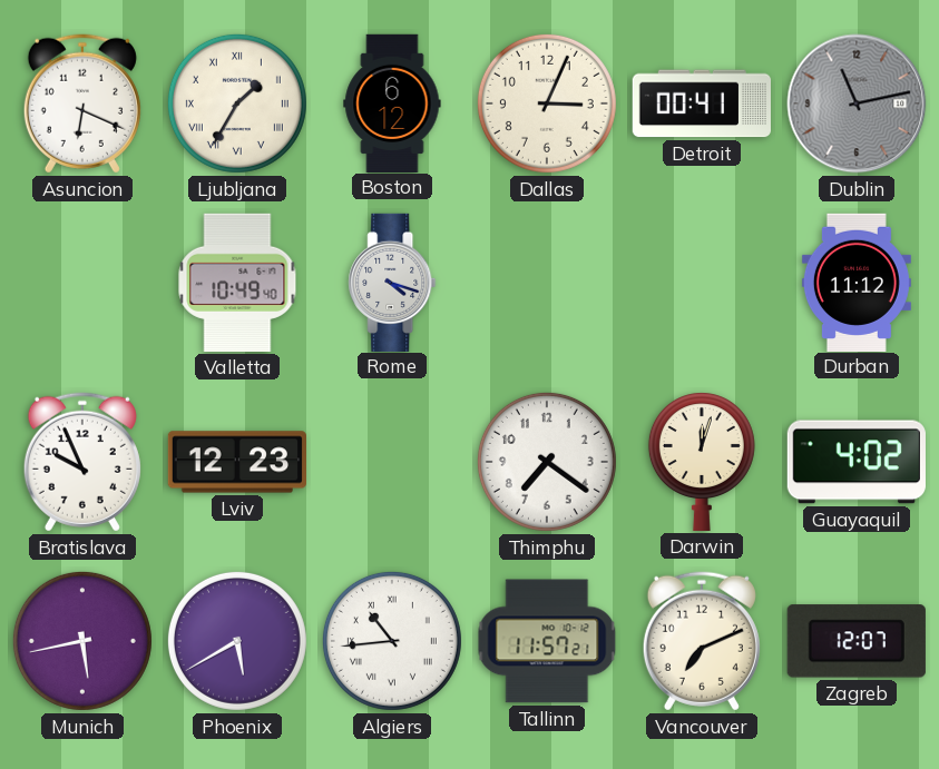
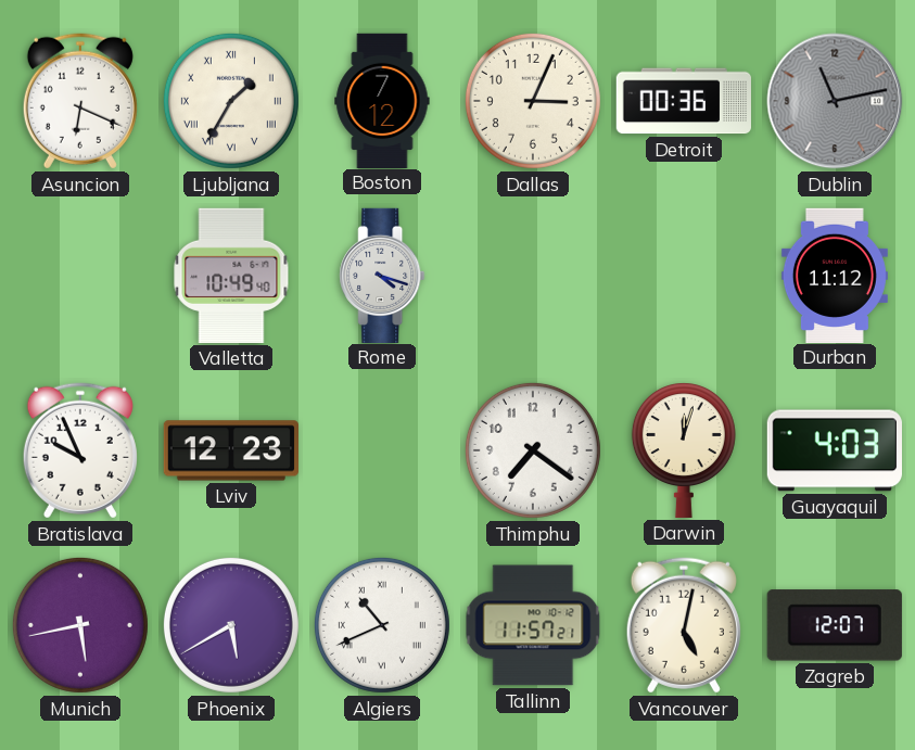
Boston: 6:12 -> 7:12
Detroit: 00:41 -> 00:36
Guayaquil: 4:02 -> 4:03
Algiers: 10:44 -> 10:41
Vancouver: 7:11 -> 5:02
